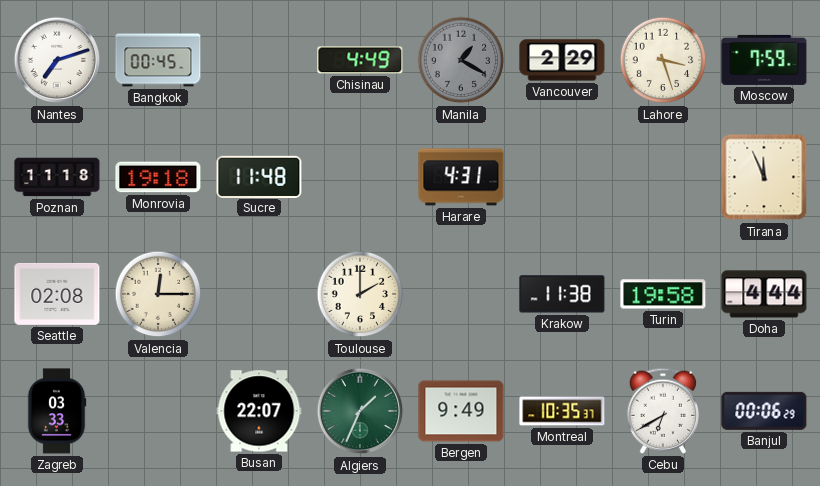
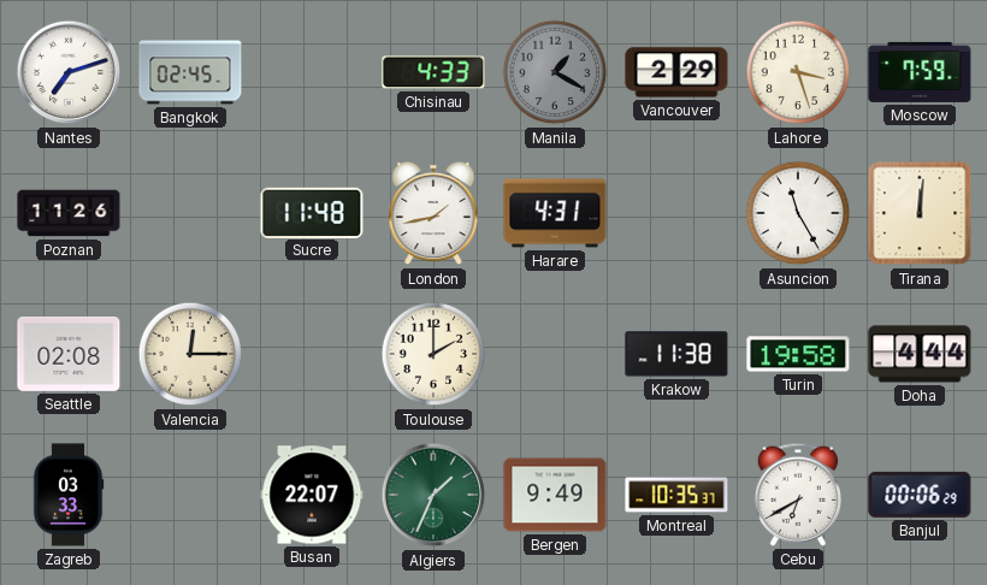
Bangkok: 00:45 -> 02:45
Chisinau: 4:49 -> 4:33
Poznan: 11:18 -> 11:26
Monrovia: 19:18 -> none
London: none -> 1:43
Asuncion: none -> 11:25
Tirana: 11:56 -> 12:01
